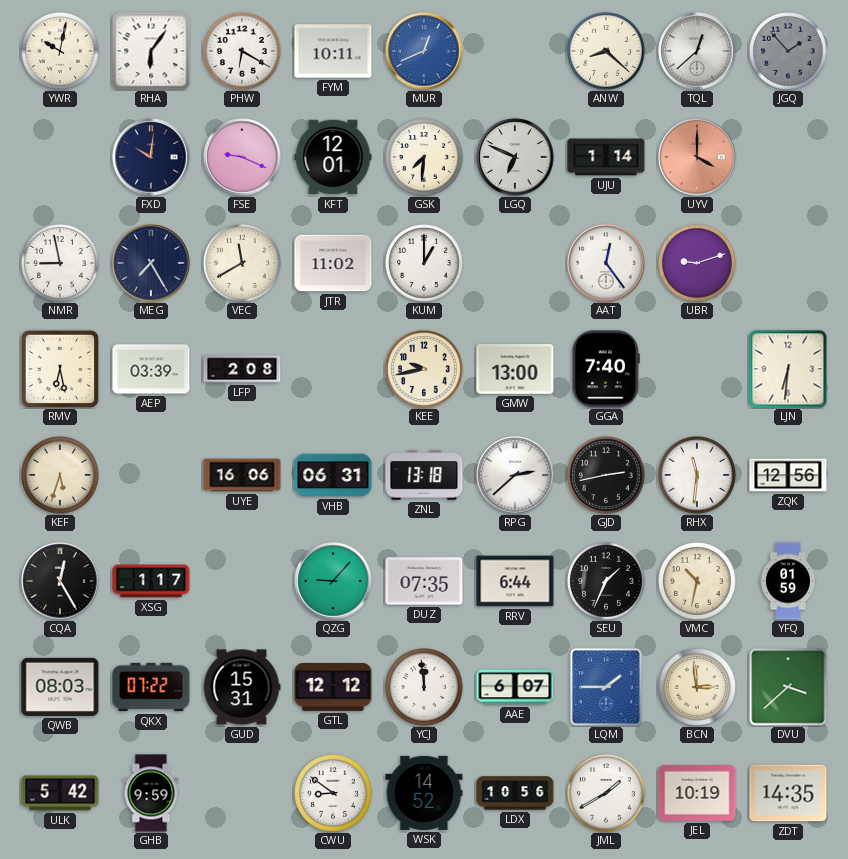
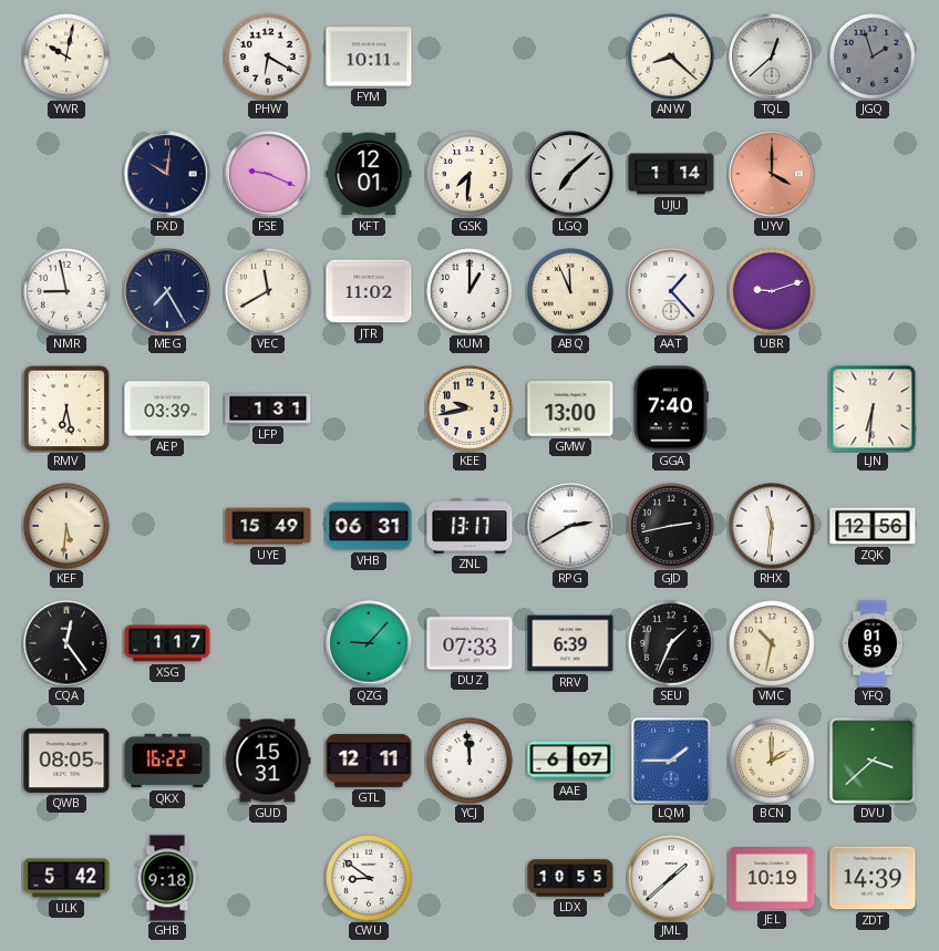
RHA: 6:06 -> none
MUR: 12:41 -> none
JGQ: 1:53 -> 1:57
LGQ: 6:49 -> 7:08
ABQ: none -> 11:56
AAT: 12:24 -> 1:23
LFP: 2:08 -> 1:31
KEF: 5:33 -> 5:31
UYE: 16:06 -> 15:49
ZNL: 13:18 -> 13:17
RPG: 2:38 -> 2:40
CQA: 12:25 -> 12:24
DUZ: 07:35 -> 07:33
RRV: 6:44 -> 6:39
QWB: 08:03 -> 08:05
QKX: 07:22 -> 16:22
GTL: 12:12 -> 12:11
BCN: 2:59 -> 2:00
GHB: 9:59 -> 9:18
WSK: 14:52 -> none
LDX: 10:56 -> 10:55
JML: 1:40 -> 1:38
ZDT: 14:35 -> 14:39
